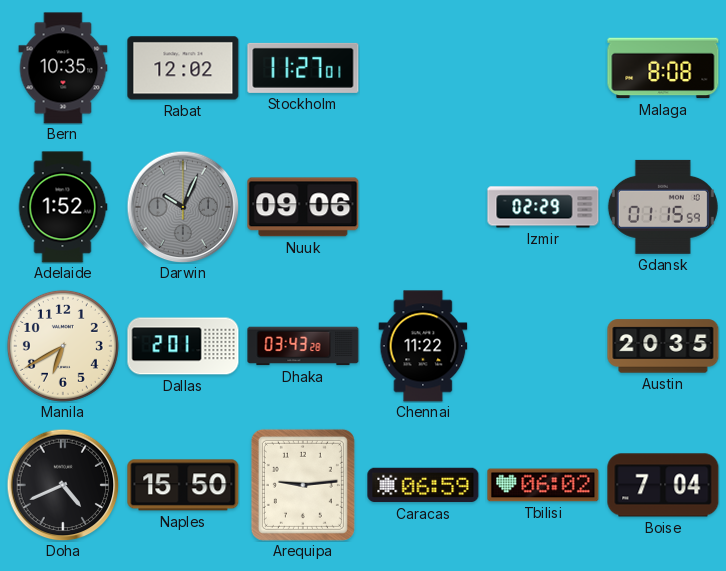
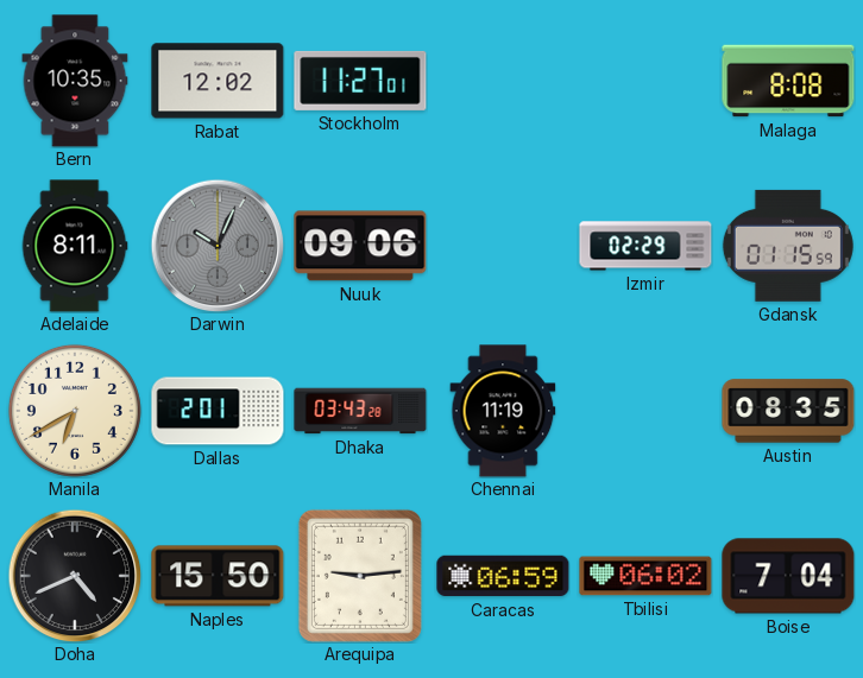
Adelaide: 1:52 -> 8:11
Chennai: 11:22 -> 11:19
Austin: 20:35 -> 08:35
